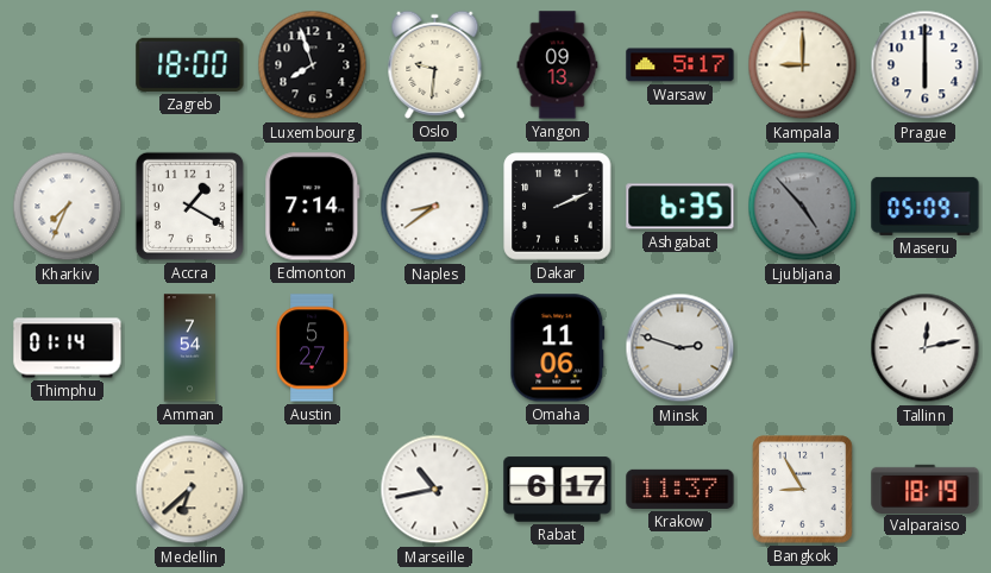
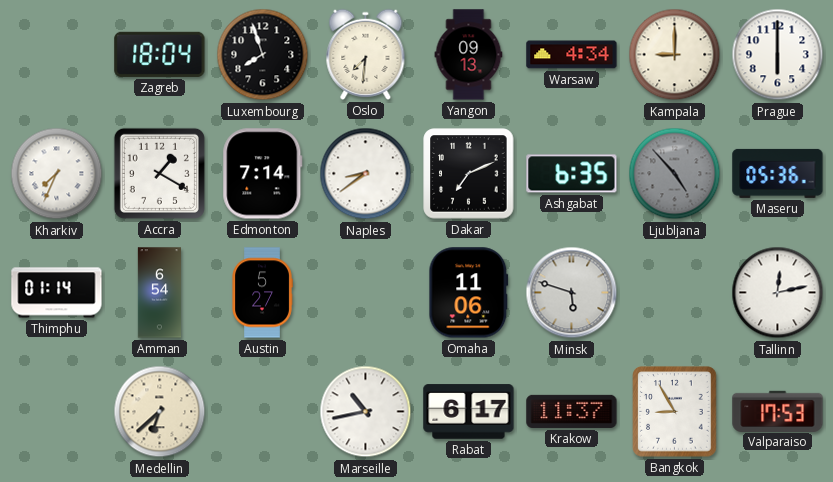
Zagreb: 18:00 -> 18:04
Oslo: 9:31 -> 7:31
Warsaw: 5:17 -> 4:34
Dakar: 2:11 -> 7:11
Maseru: 05:09 -> 05:36
Amman: 7:54 -> 6:54
Minsk: 2:48 -> 5:48
Valparaiso: 18:19 -> 17:53
